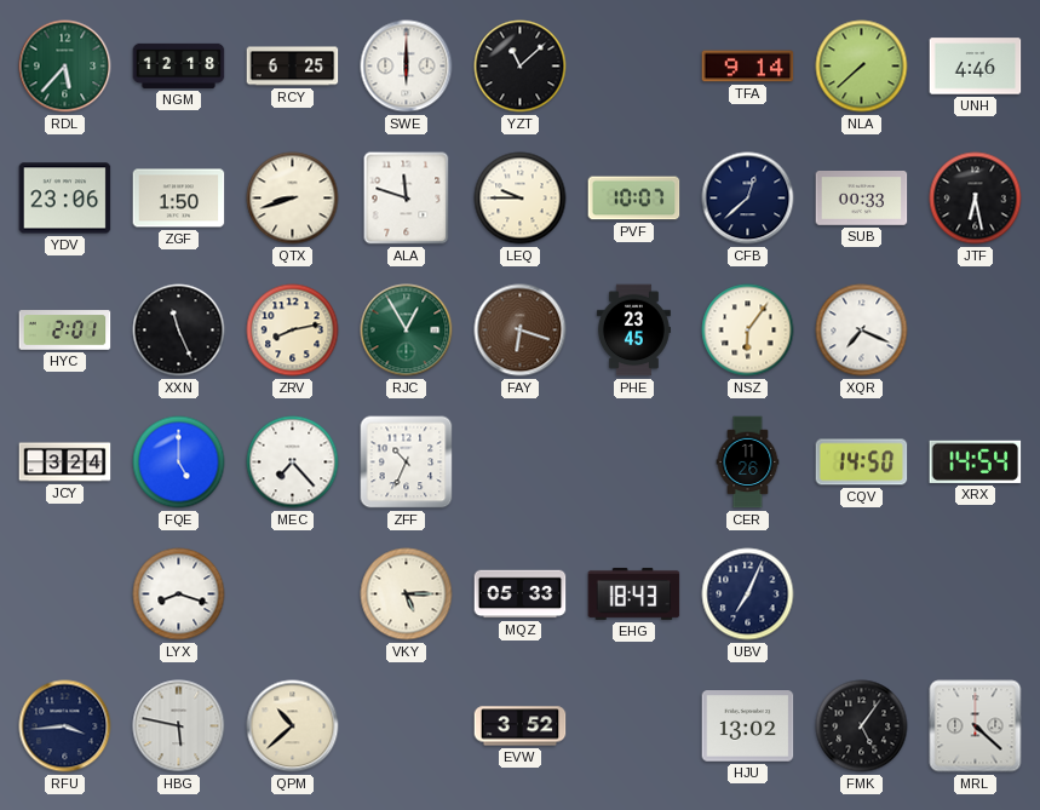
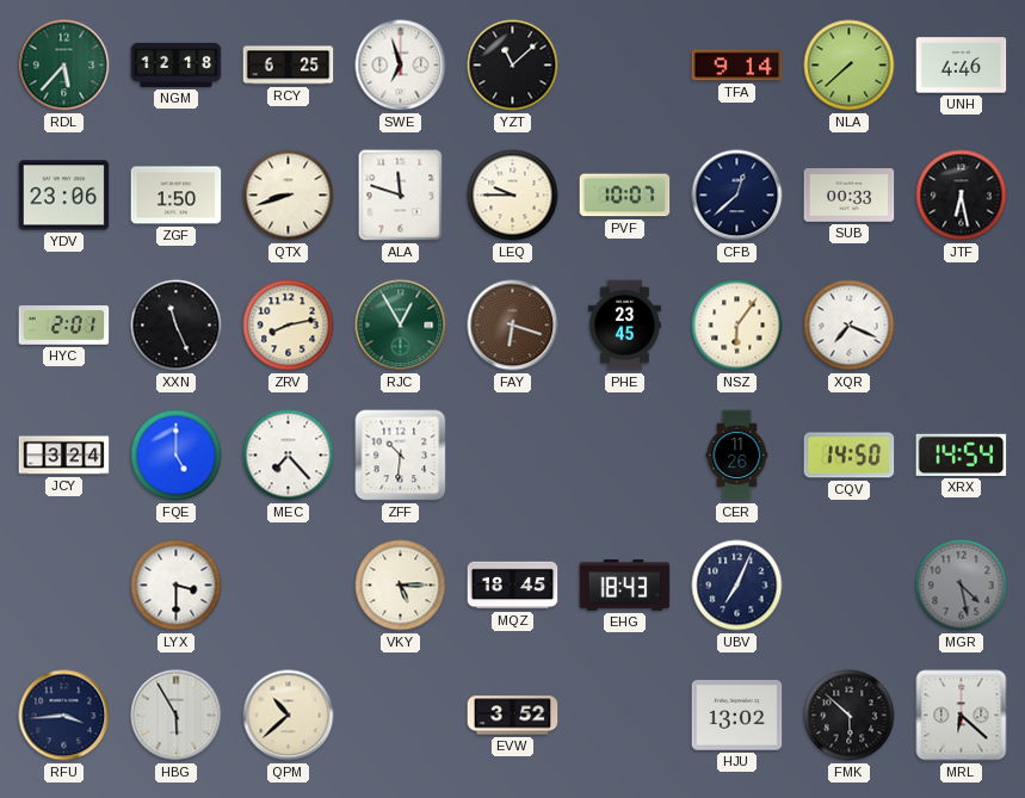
SWE: 6:00 -> 6:57
ZFF: 10:34 -> 10:31
LYX: 8:18 -> 3:30
MQZ: 05:33 -> 18:45
MGR: none -> 4:28
HBG: 5:47 -> 5:55
FMK: 5:06 -> 5:52
MRL: 4:22 -> 6:22
